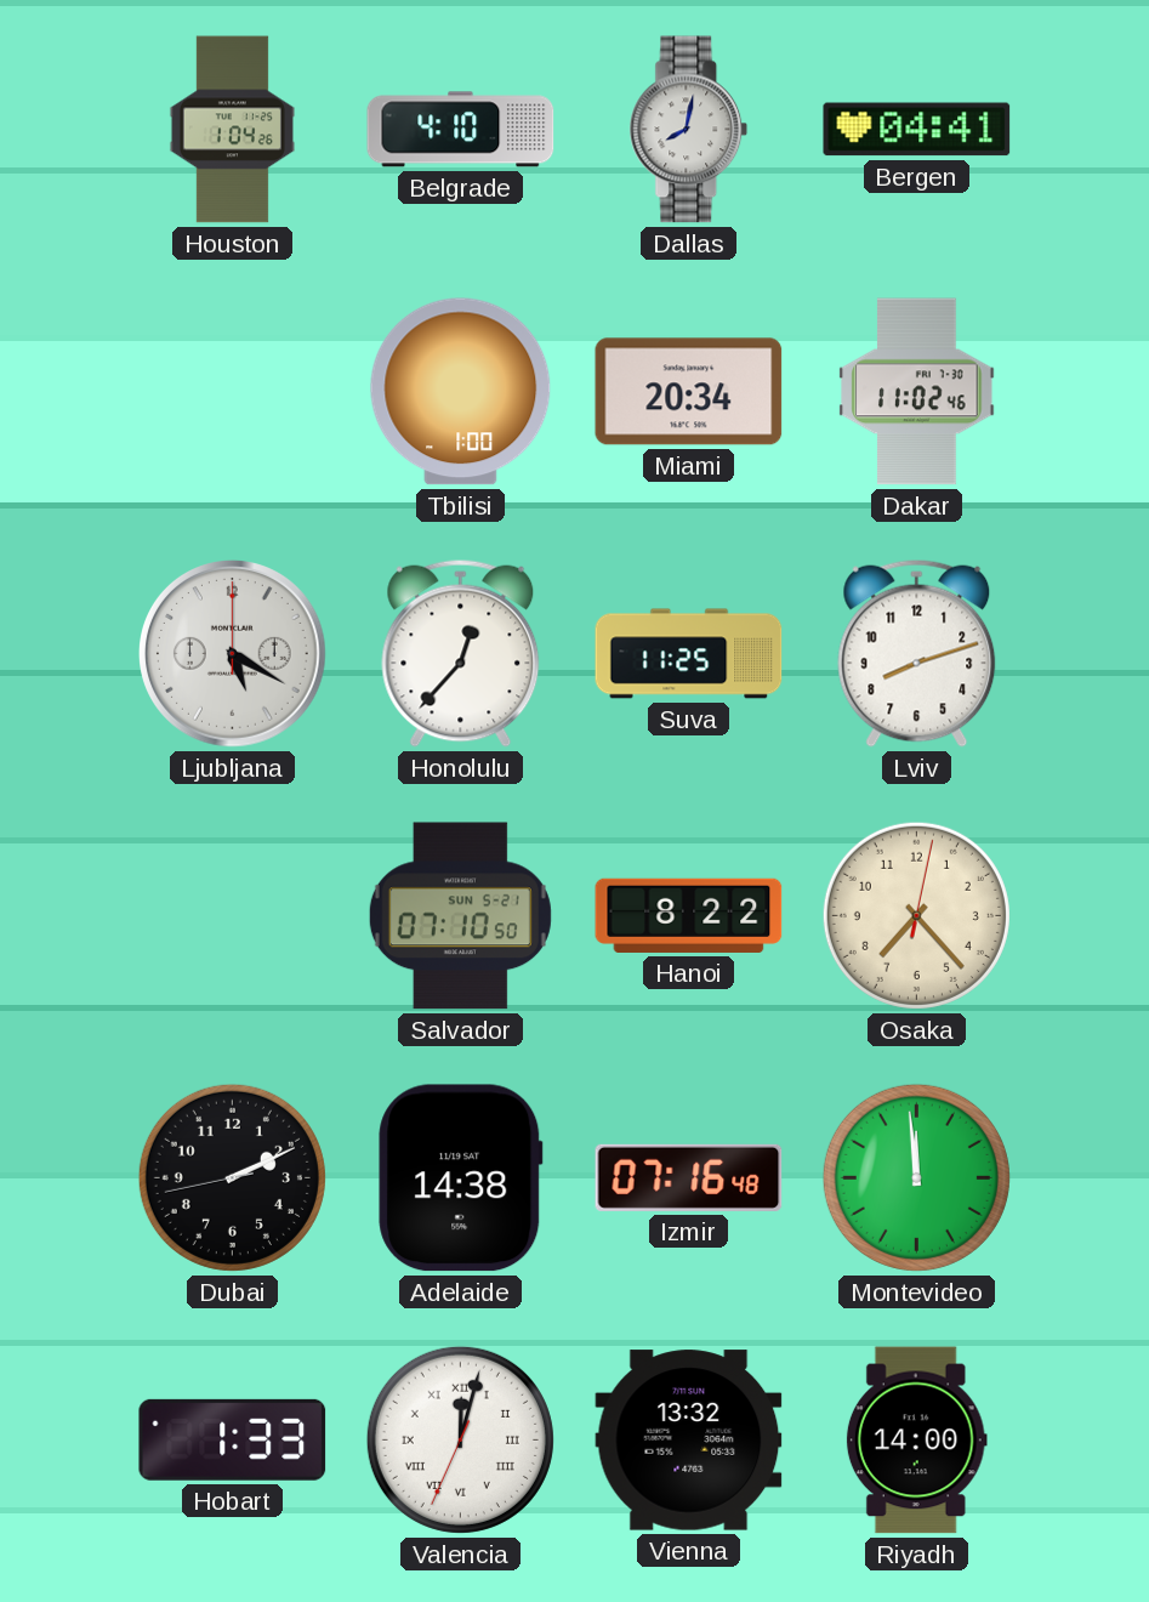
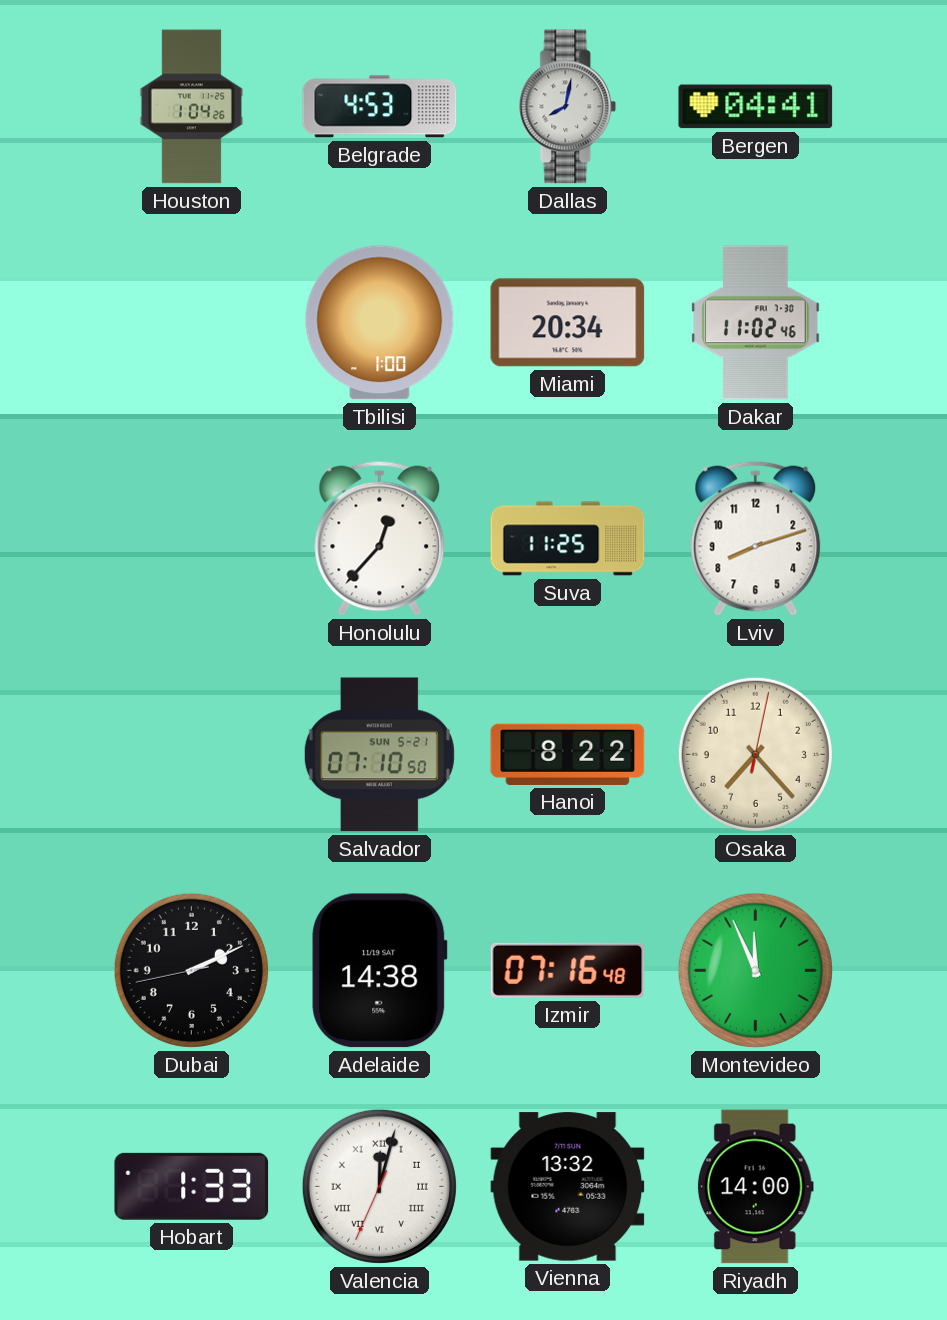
Belgrade: 4:10 -> 4:53
Ljubljana: 5:20 -> none
Montevideo: 11:59 -> 11:56
